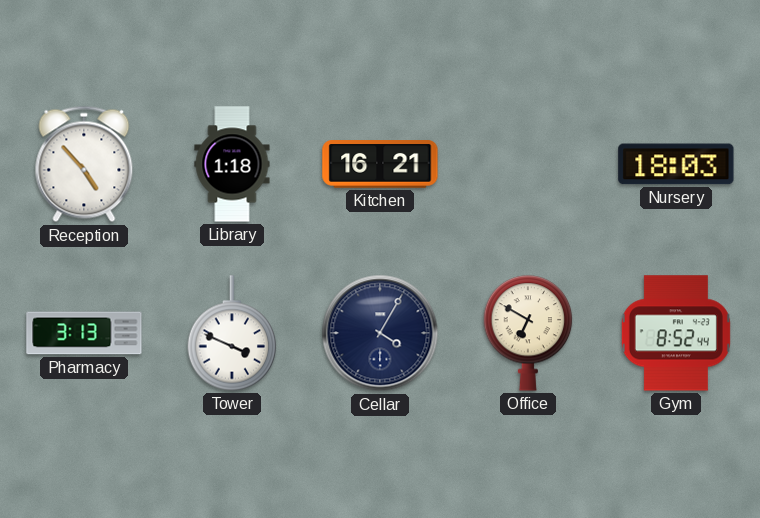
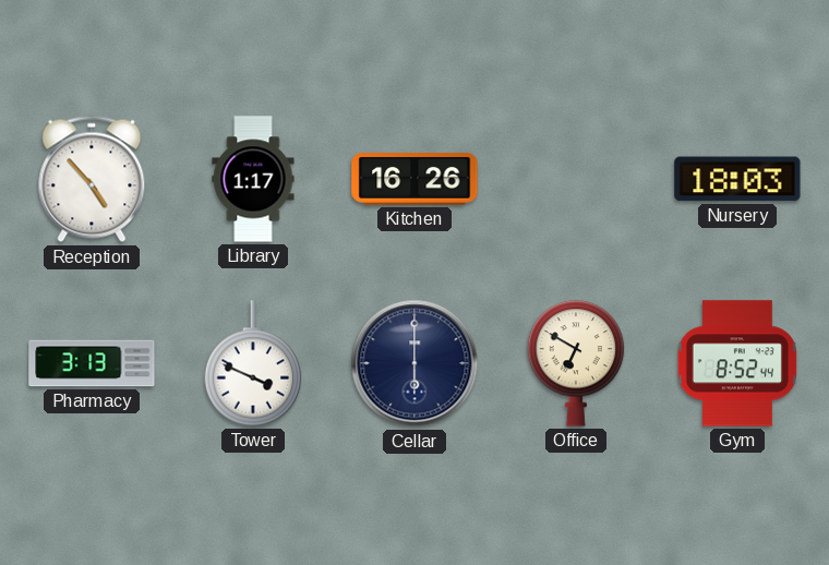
Library: 1:18 -> 1:17
Kitchen: 16:21 -> 16:26
Cellar: 4:05 -> 6:00
